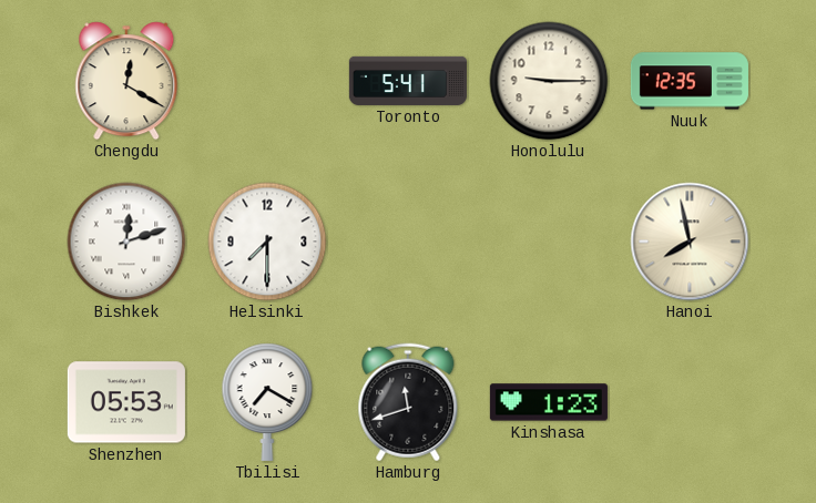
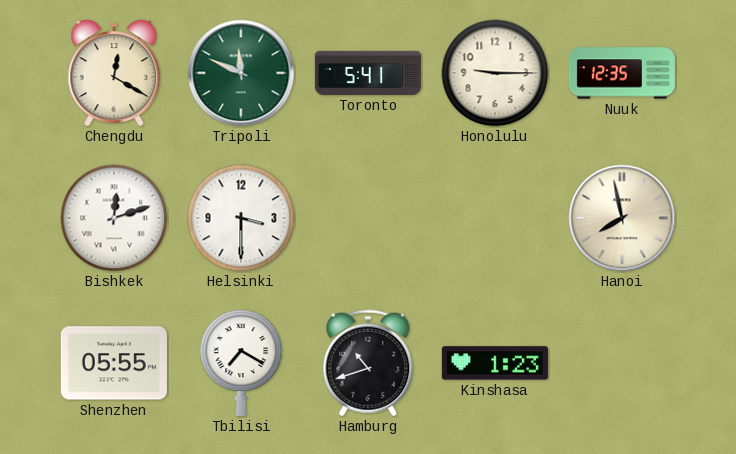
Tripoli: none -> 11:49
Helsinki: 7:30 -> 3:30
Shenzhen: 05:53 -> 05:55
Hamburg: 11:42 -> 10:42
